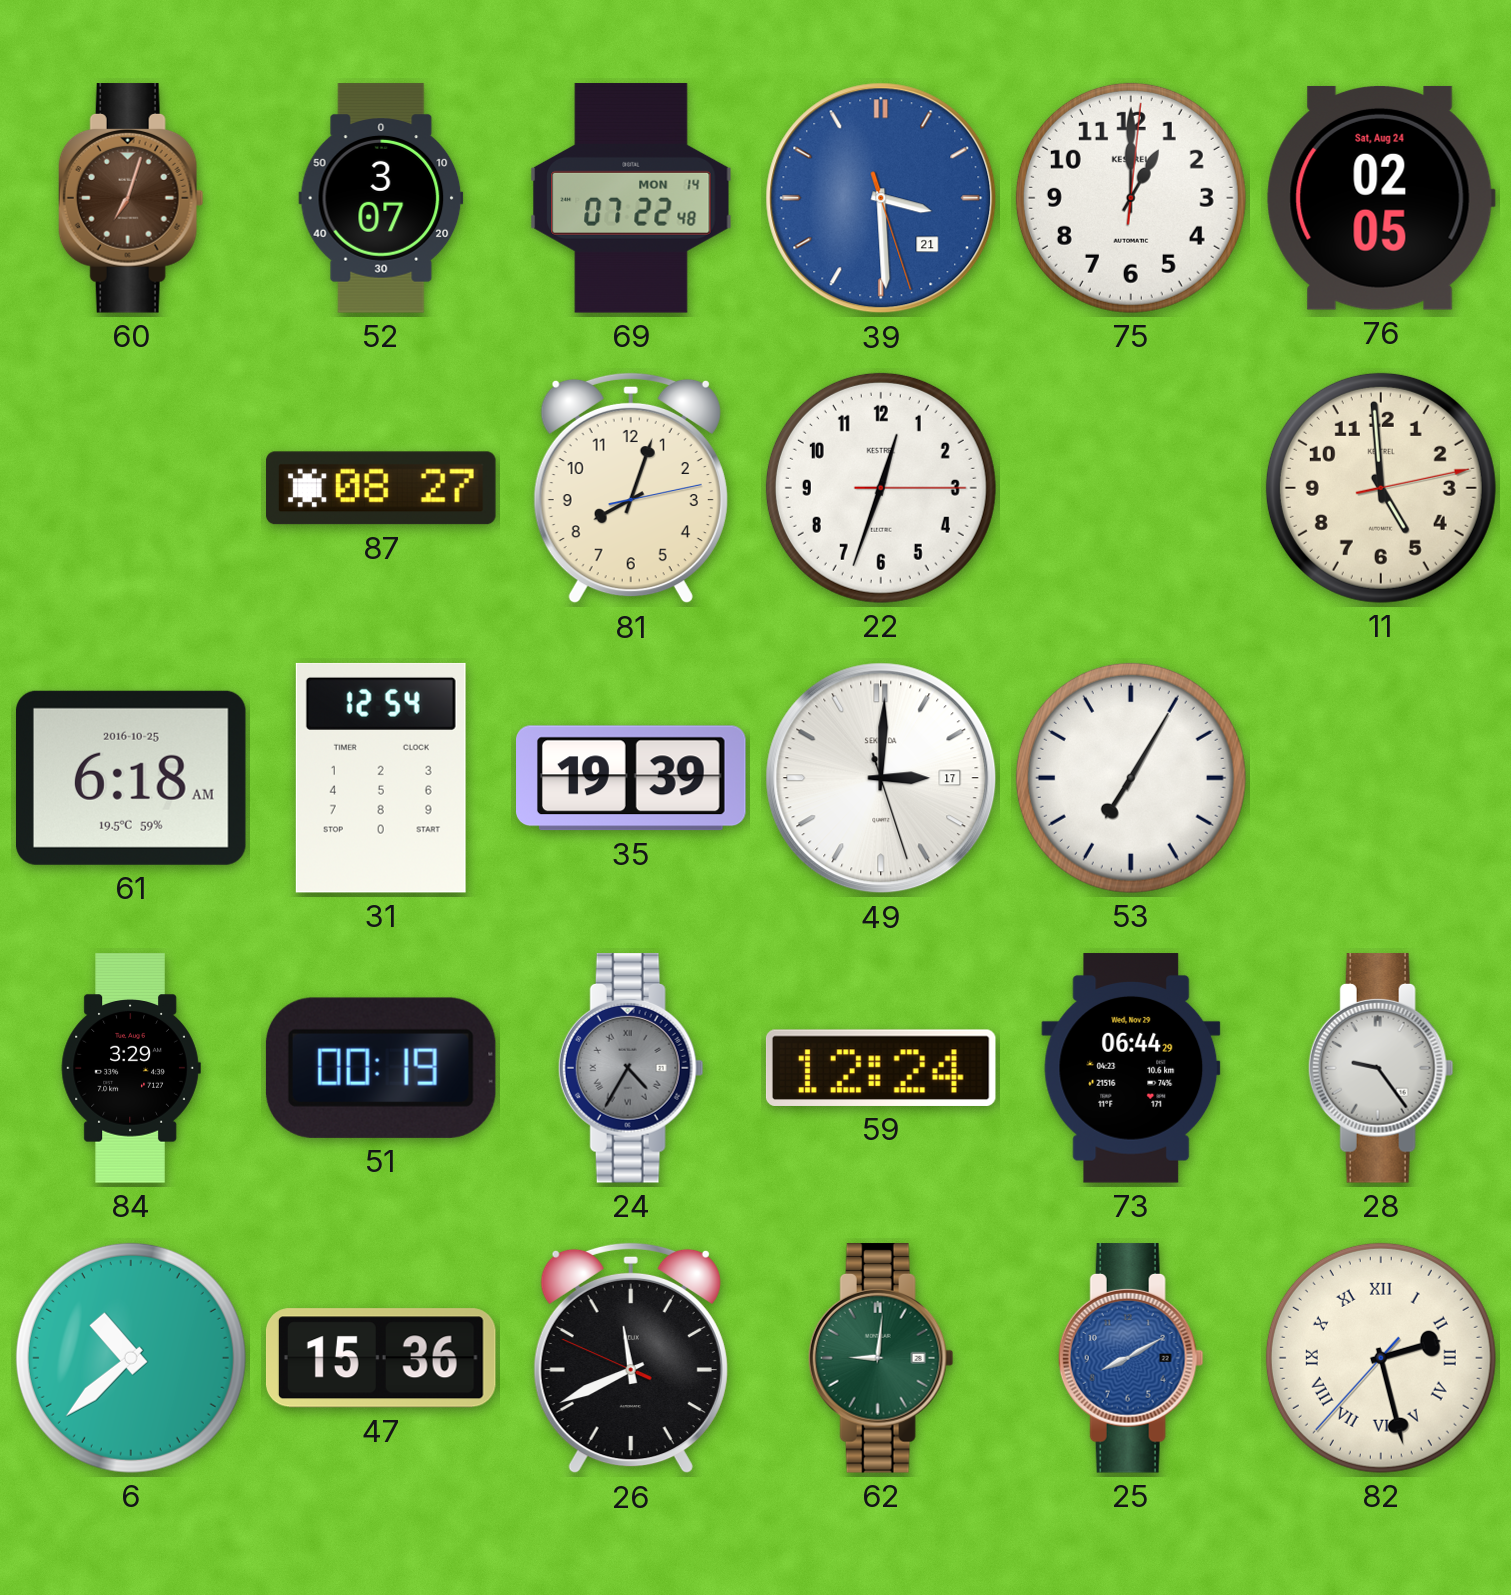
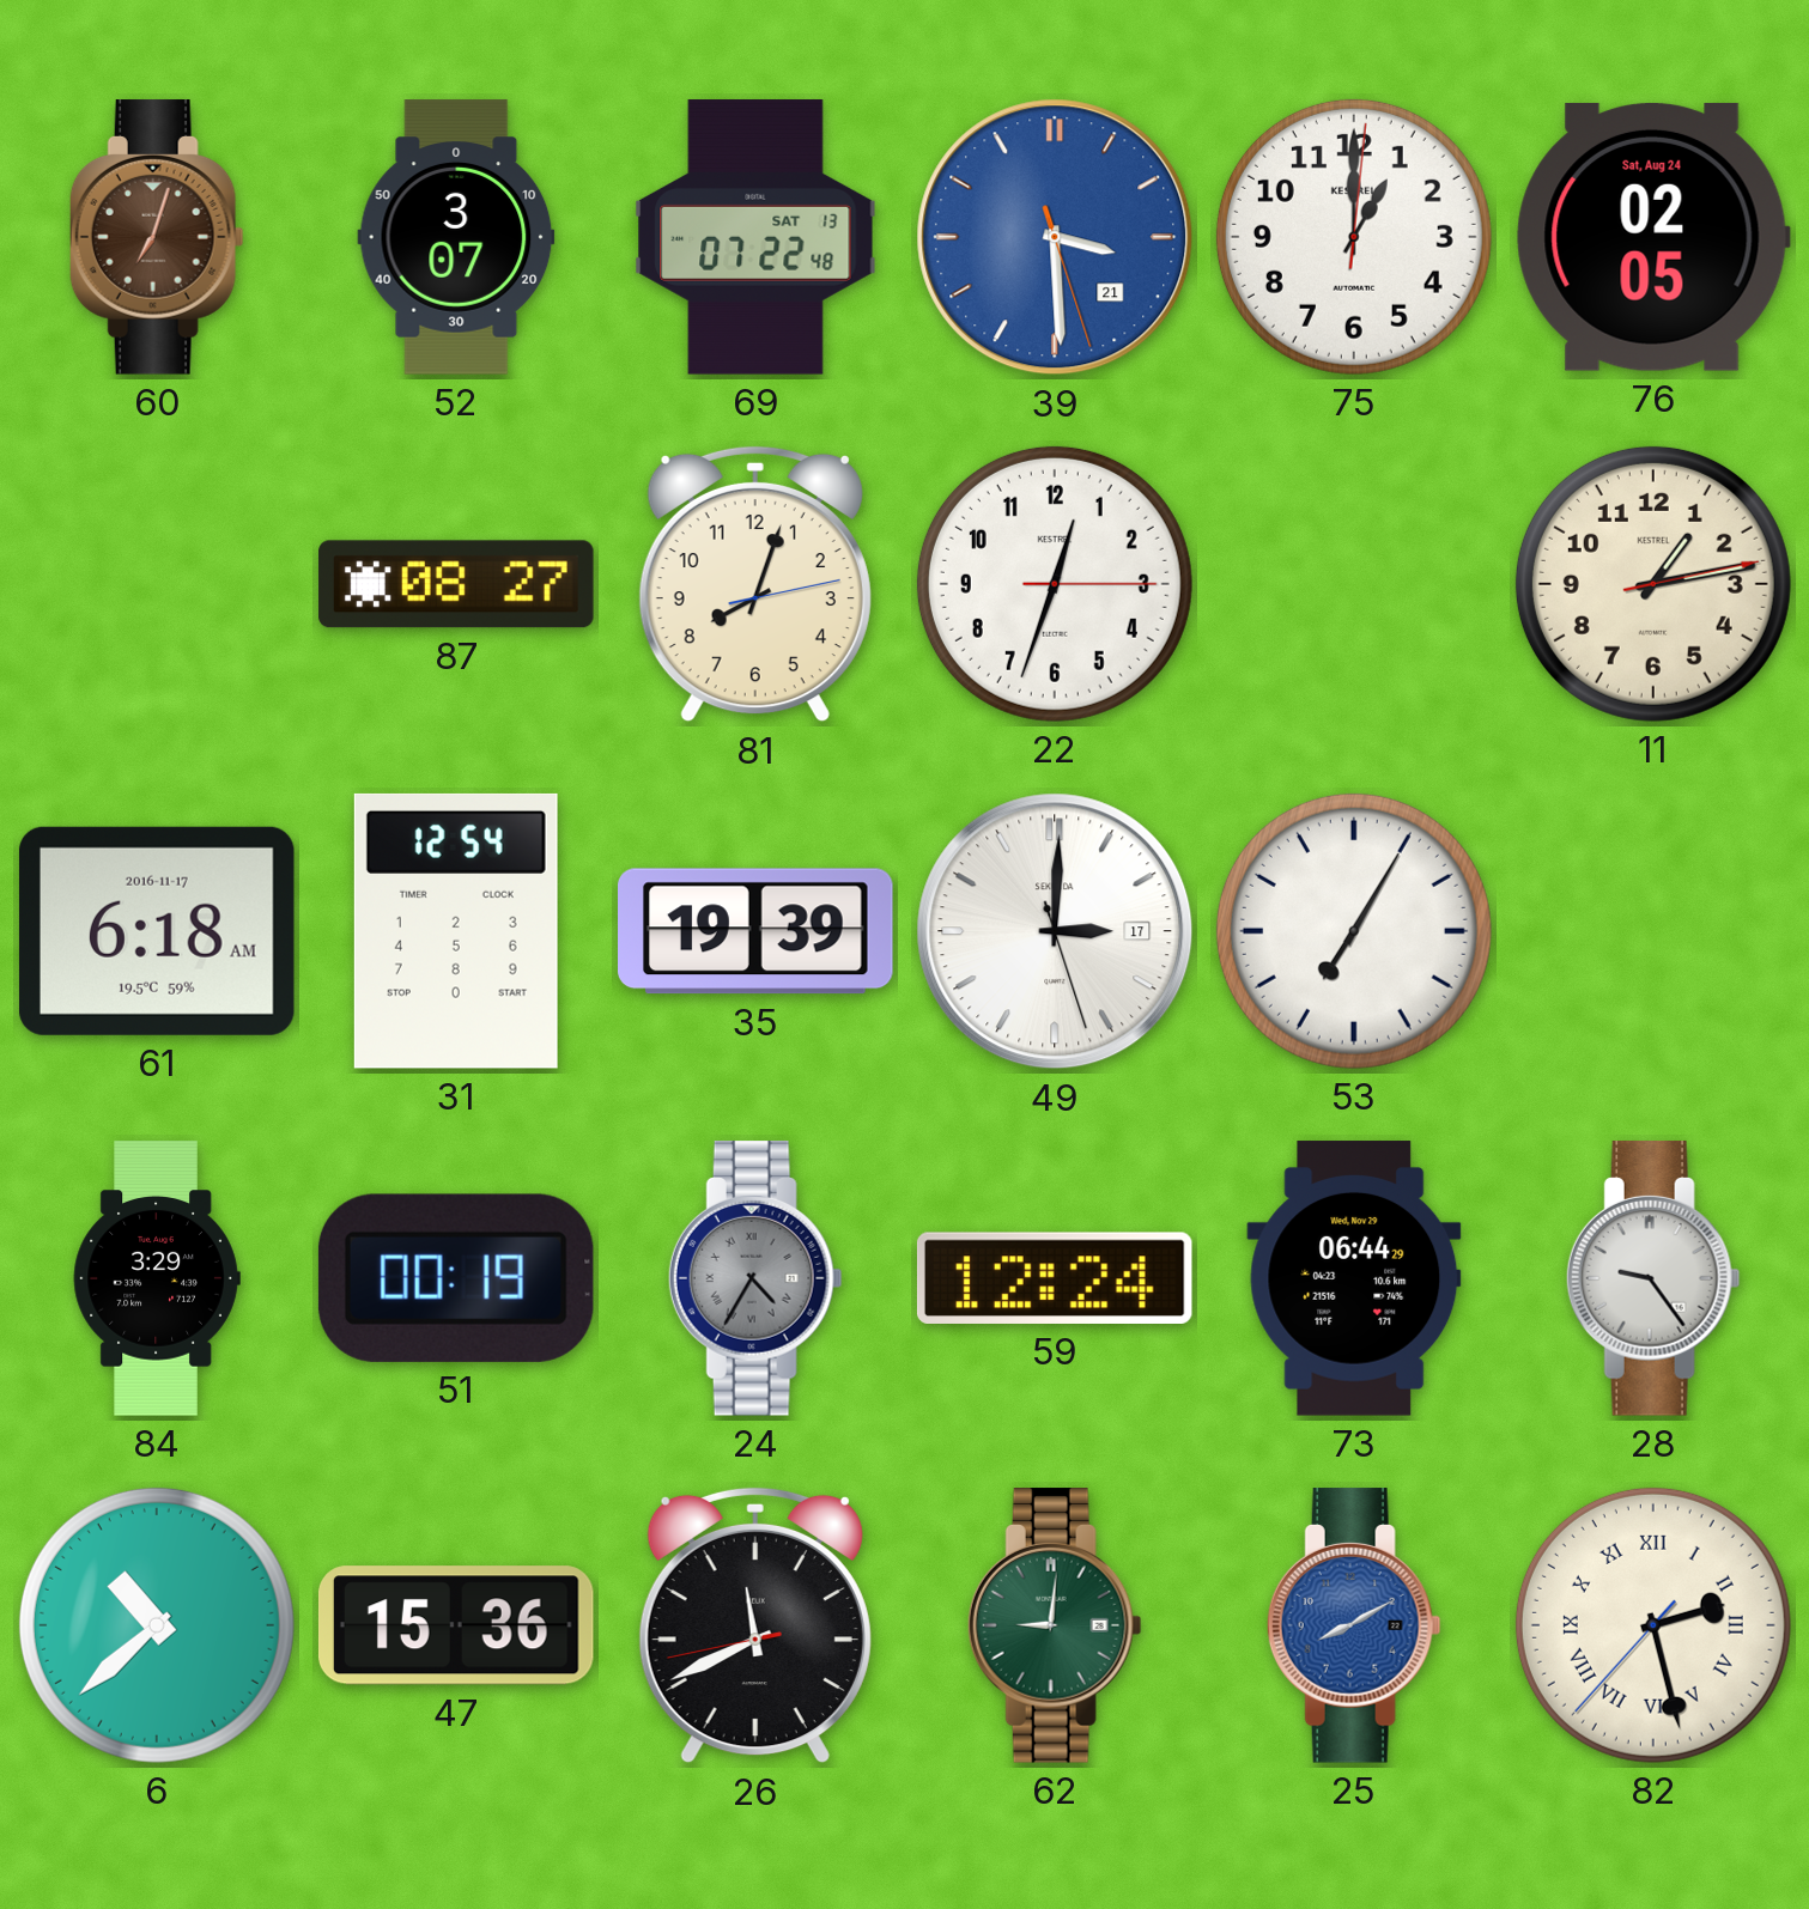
69 date: MON 14 -> SAT 13
11: 4:59 -> 1:13
61 date: 2016-10-25 -> 2016-11-17
26: 11:40:49 -> 11:40:43
